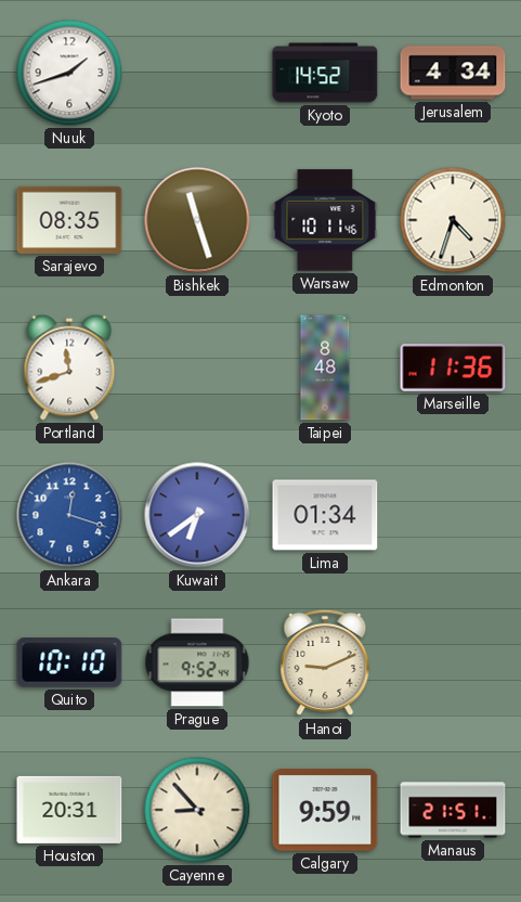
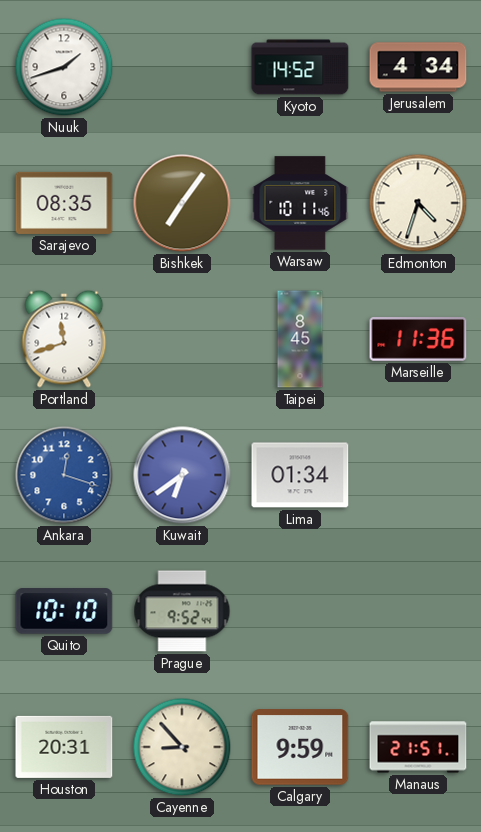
Bishkek: 11:27 -> 7:06
Taipei: 8:48 -> 8:45
Hanoi: 9:11 -> none
